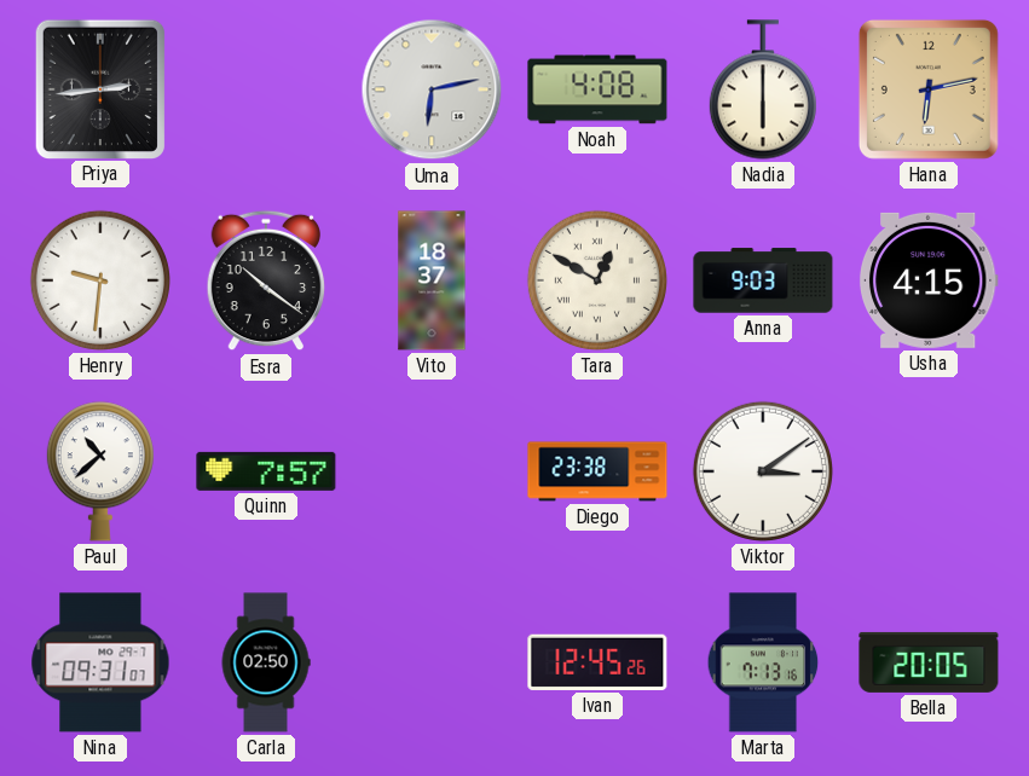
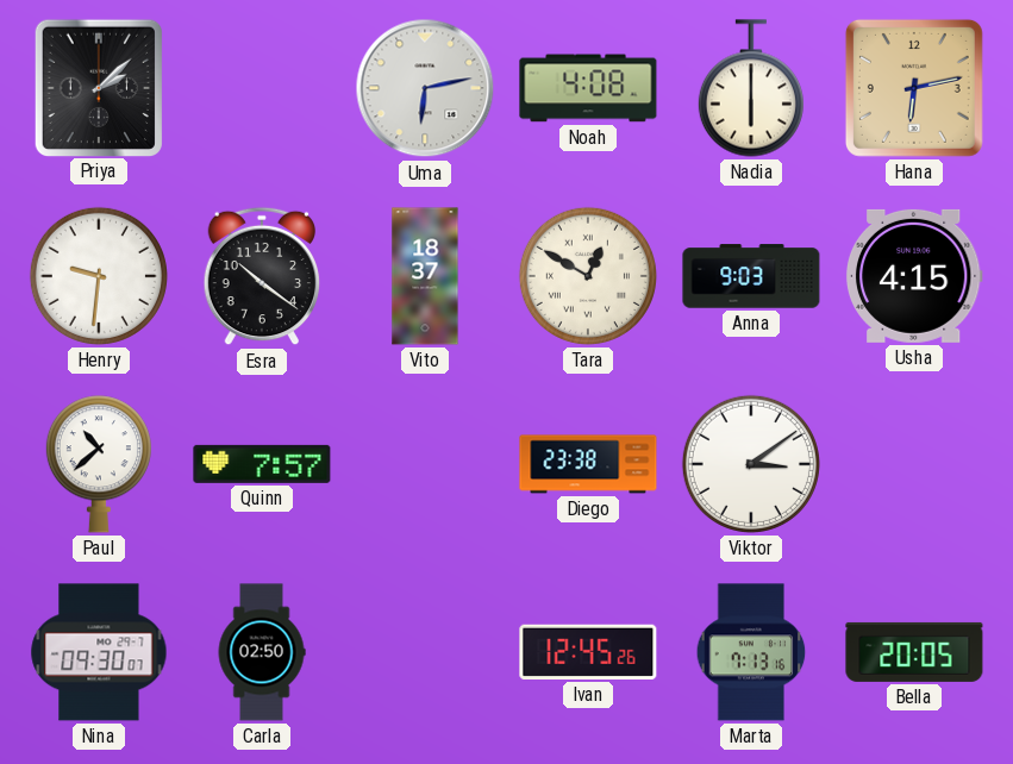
Priya: 2:44 -> 2:08
Nina: 09:31 -> 09:30
